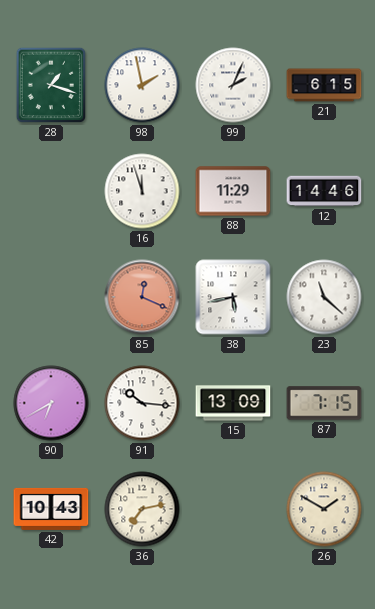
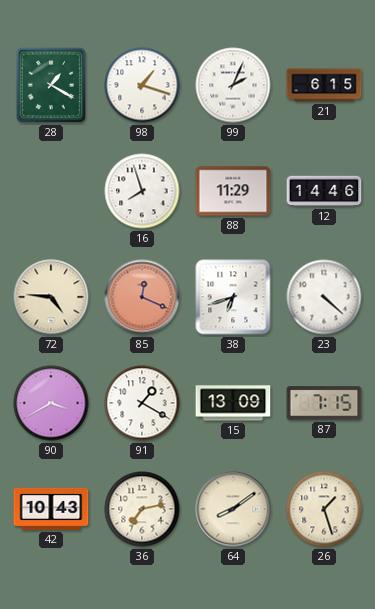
28: 1:18 -> 1:20
98: 1:58 -> 1:18
16: 11:57 -> 7:57
72: none -> 4:46
38: 5:43 -> 6:42
23: 11:22 -> 4:22
90: 6:40 -> 3:40
91: 10:16 -> 1:20
64: none -> 8:09
26: 1:50 -> 1:27
